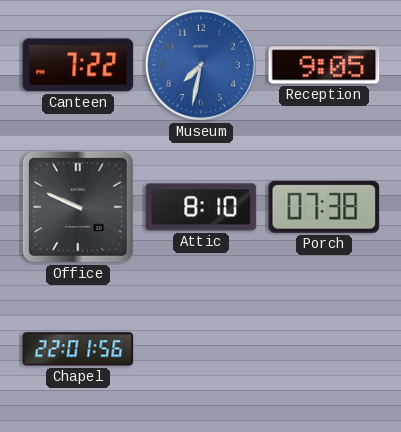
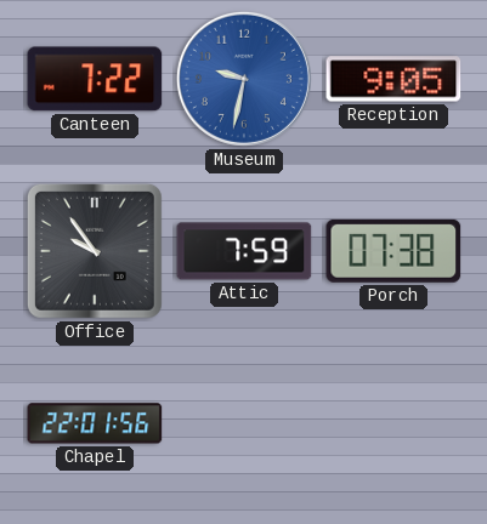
Museum: 7:32 -> 9:32
Office: 9:49 -> 9:54
Attic: 8:10 -> 7:59
